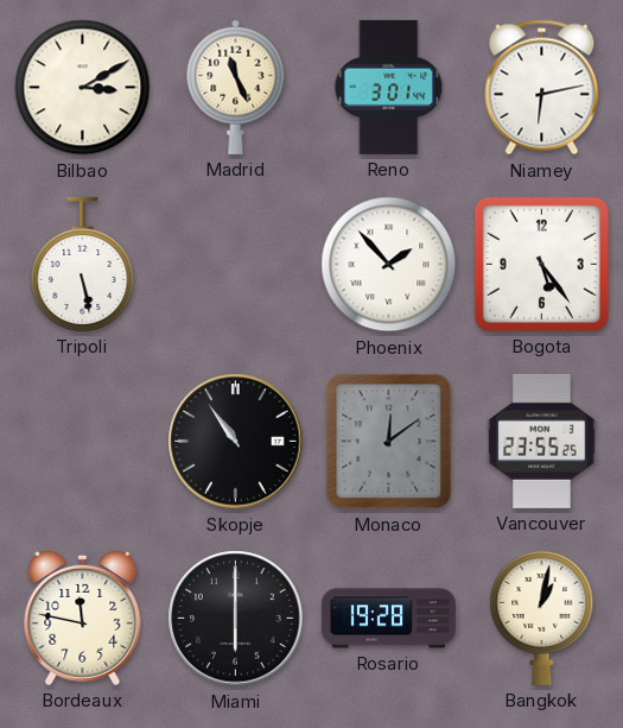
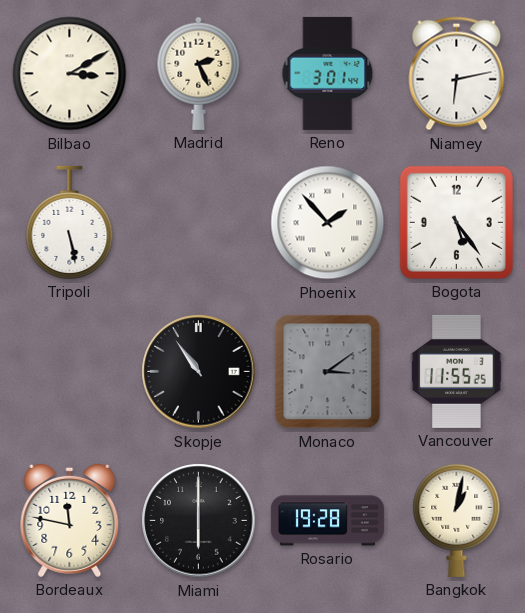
Madrid: 11:26 -> 2:26
Monaco: 12:09 -> 3:09
Vancouver: 23:55 -> 11:55
